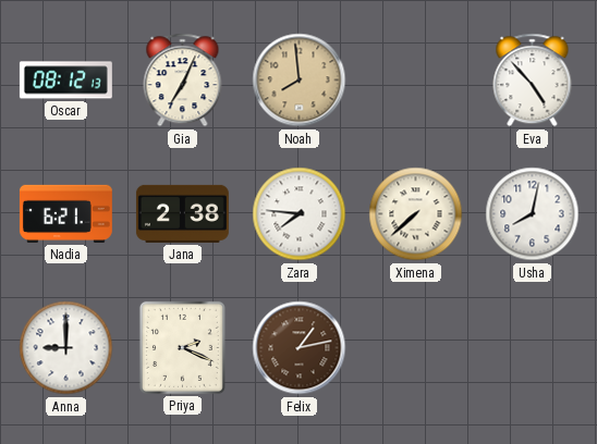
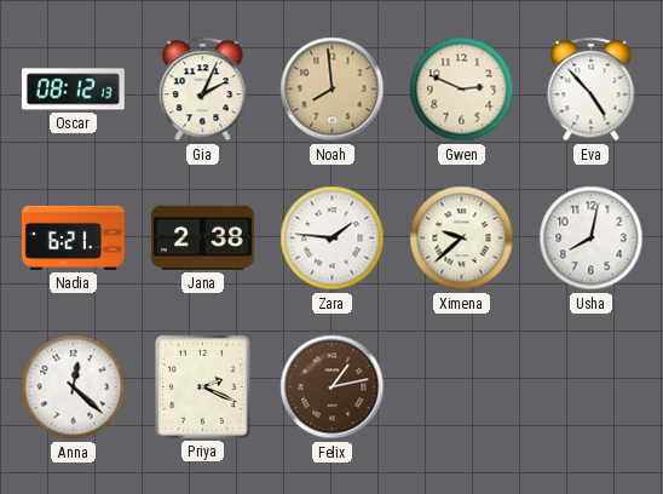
Gia: 7:04 -> 2:04
Gwen: none -> 2:49
Zara: 7:46 -> 1:46
Ximena: 7:38 -> 9:38
Anna: 9:00 -> 12:22
